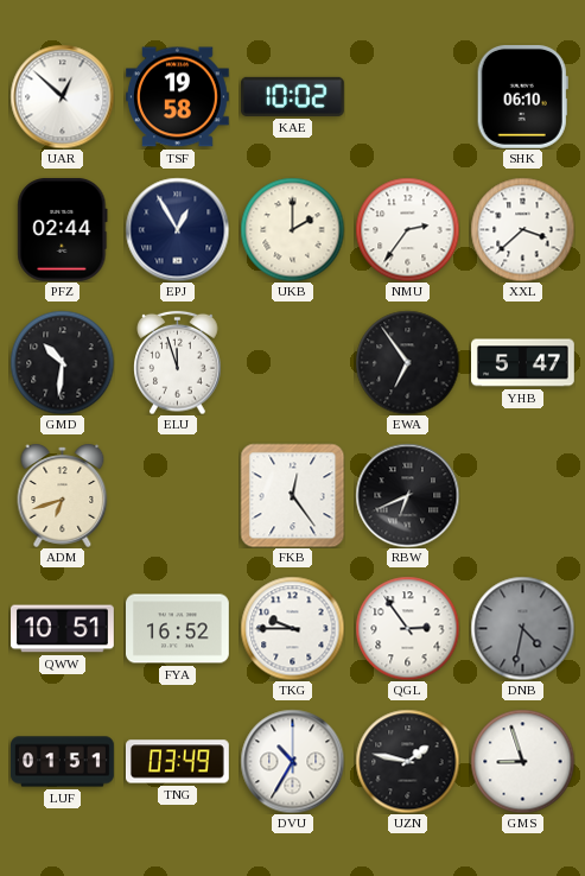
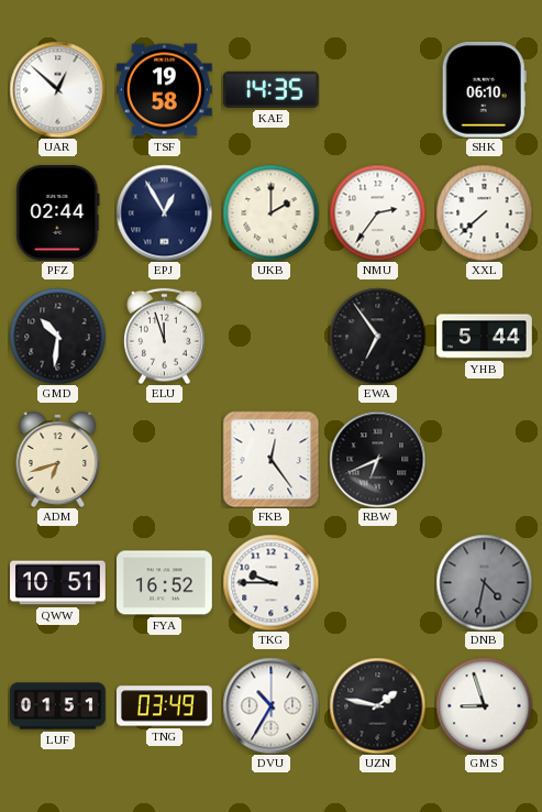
KAE: 10:02 -> 14:35
XXL: 3:38 -> 7:38
YHB: 5:47 -> 5:44
QGL: 2:54 -> none
